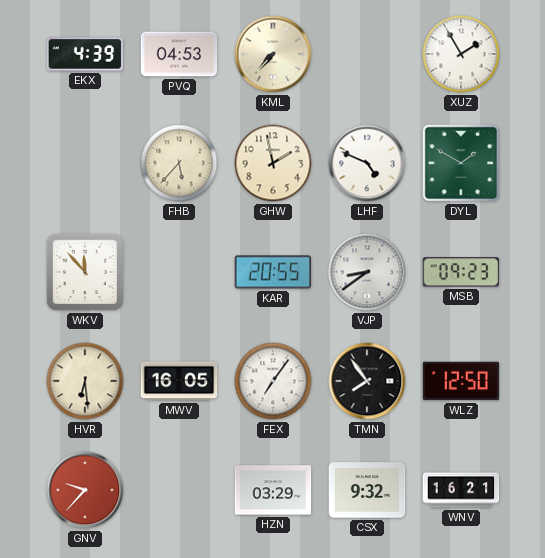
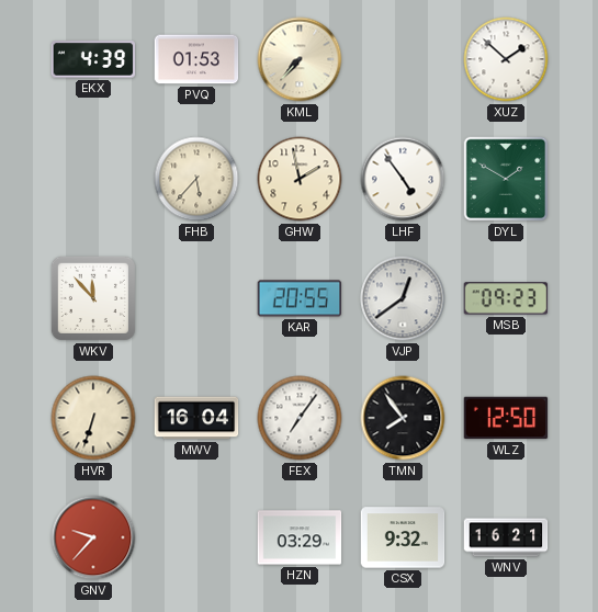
PVQ: 04:53 -> 01:53
XUZ: 1:55 -> 1:52
LHF: 4:49 -> 4:54
VJP: 8:39 -> 12:39
HVR: 6:29 -> 6:33
MWV: 16:05 -> 16:04
